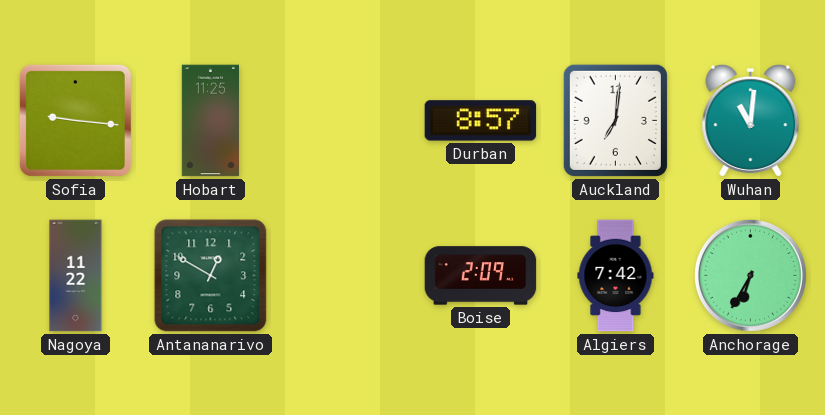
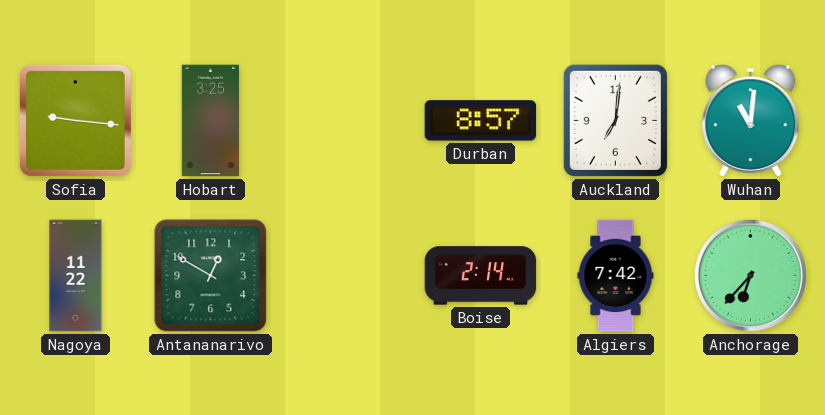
Hobart: 11:25 -> 3:25
Boise: 2:09 -> 2:14
Anchorage: 6:35 -> 6:37
